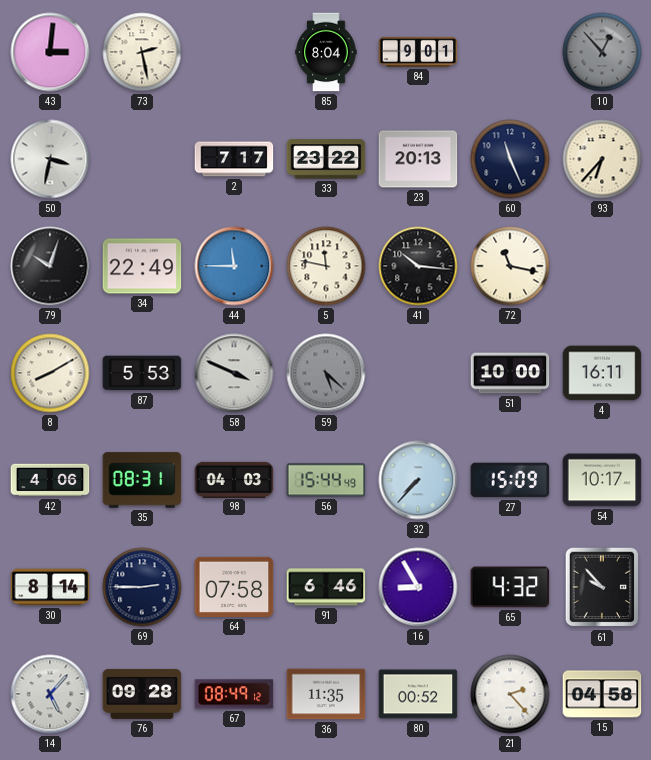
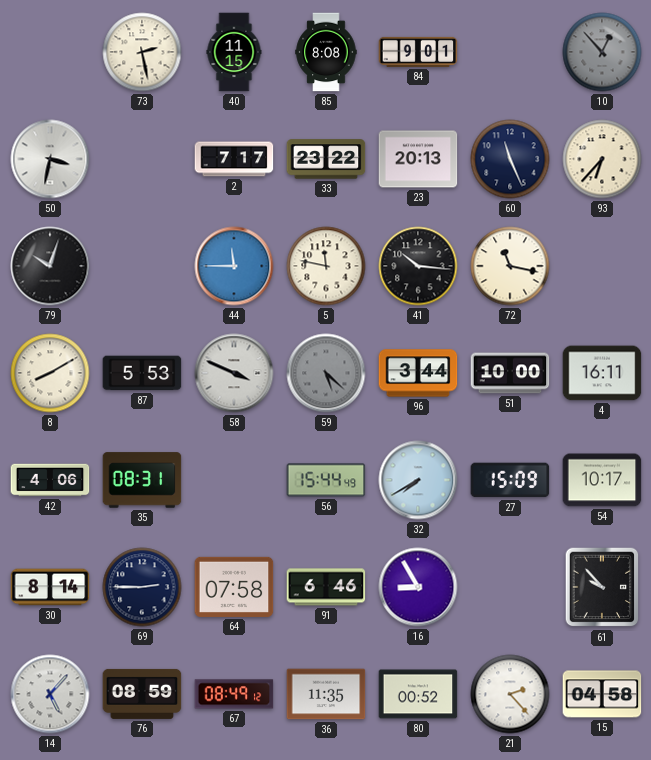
43: 3:01 -> none
40: none -> 11:15
85: 8:04 -> 8:08
34: 22:49 -> none
96: none -> 3:44
98: 04:03 -> none
32: 7:37 -> 7:40
65: 4:32 -> none
76: 09:28 -> 08:59
